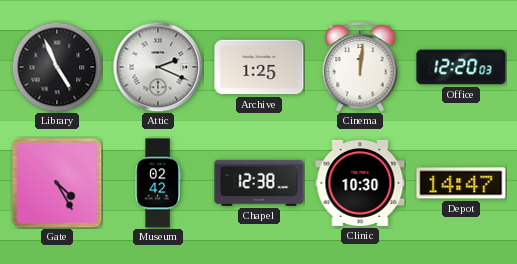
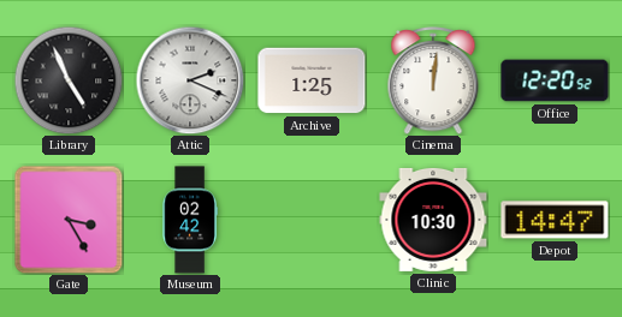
Office: 12:20:03 -> 12:20:52
Gate: 4:25 -> 3:25
Chapel: 12:38 -> none
